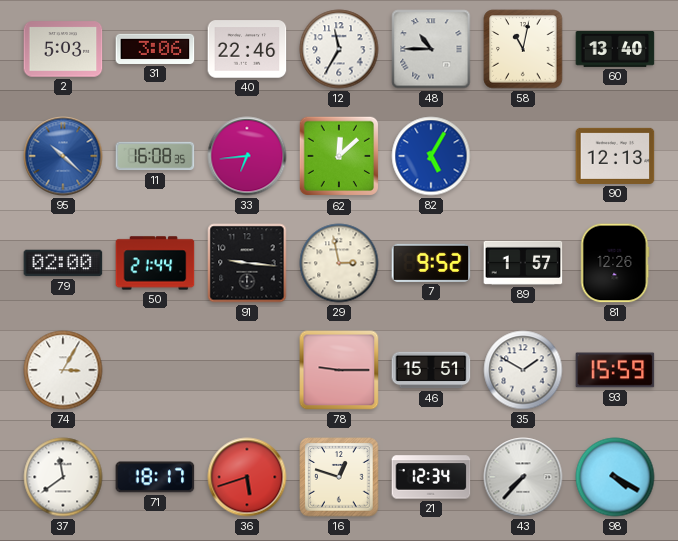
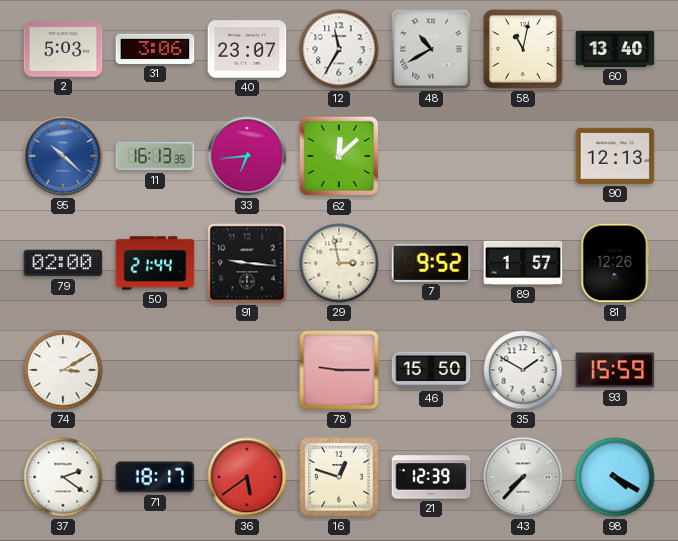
40: 22:46 -> 23:07
48: 10:45 -> 10:40
11: 16:08 -> 16:13
82: 5:05 -> none
74: 3:05 -> 3:10
46: 15:51 -> 15:50
37: 11:39 -> 2:21
36: 5:42 -> 5:39
21: 12:34 -> 12:39
